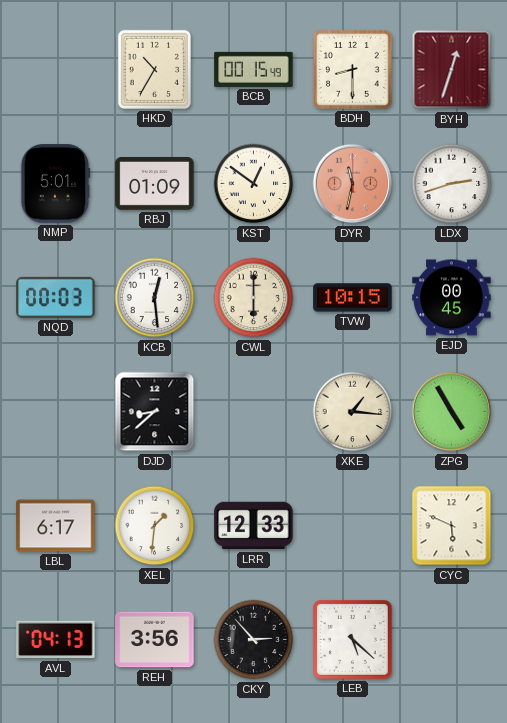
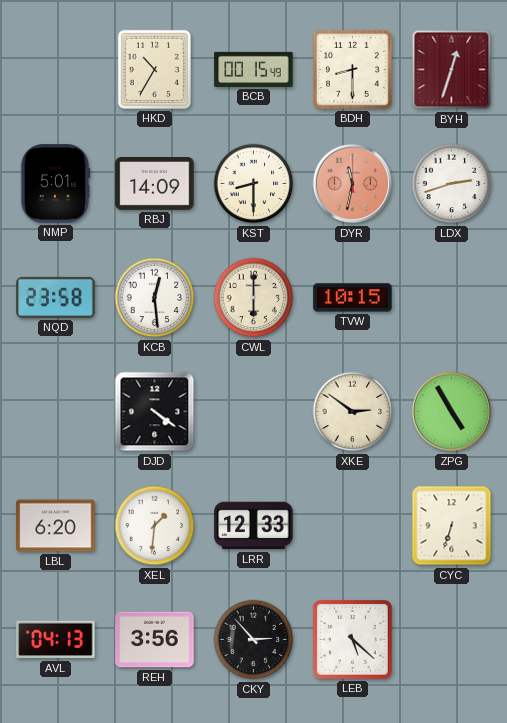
RBJ: 01:09 -> 14:09
KST: 12:51 -> 8:30
NQD: 00:03 -> 23:58
EJD: 00:45 -> none
DJD: 8:38 -> 4:21
XKE: 1:16 -> 2:51
LBL: 6:17 -> 6:20
CYC: 5:49 -> 6:33
